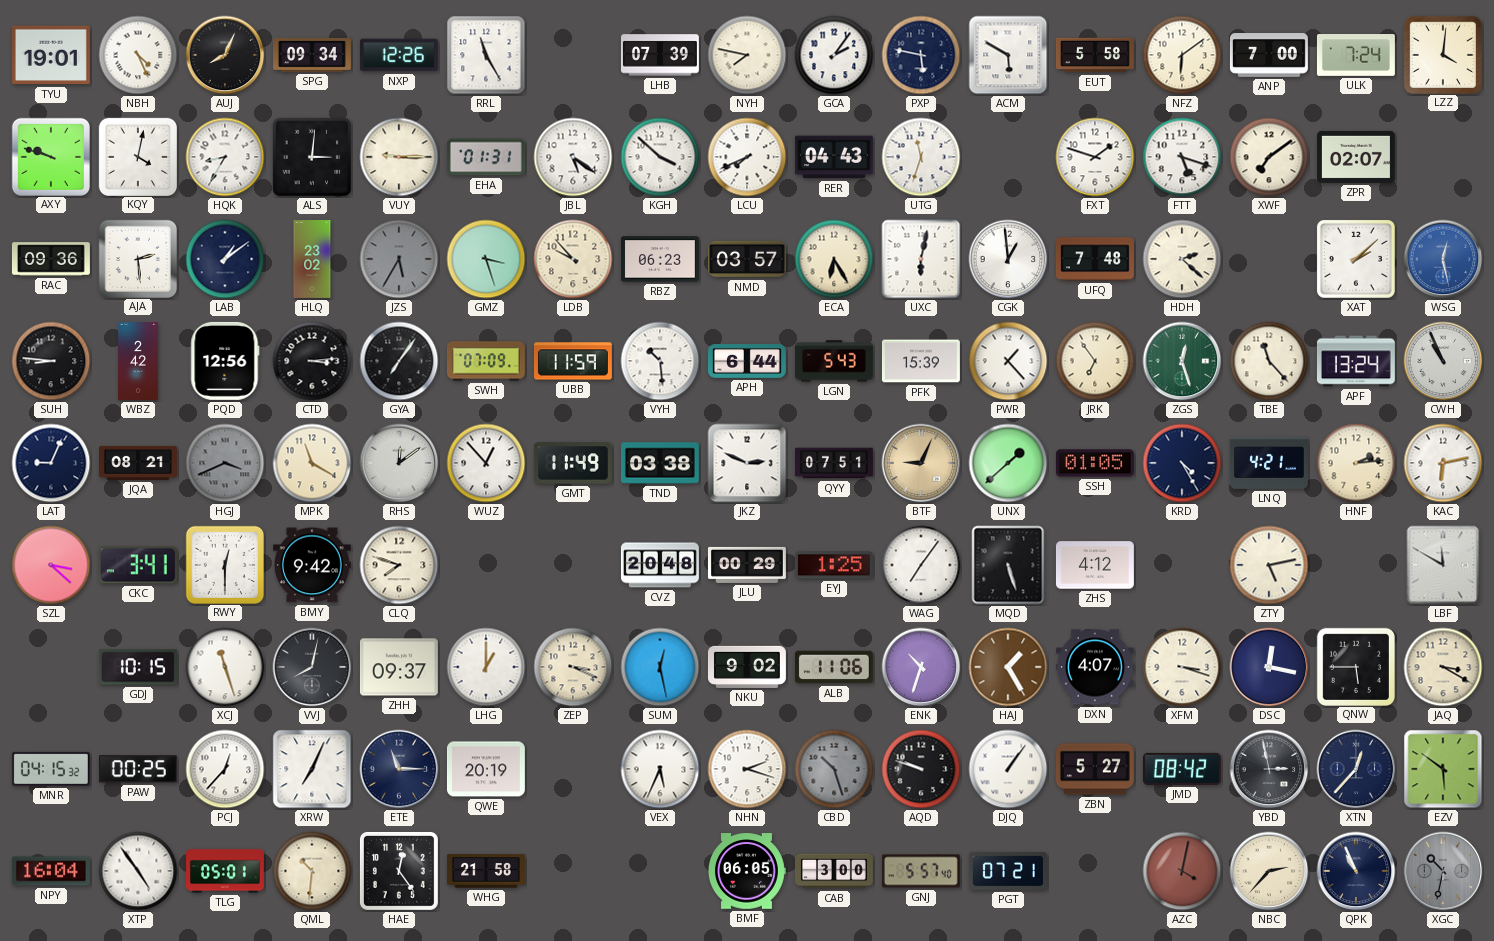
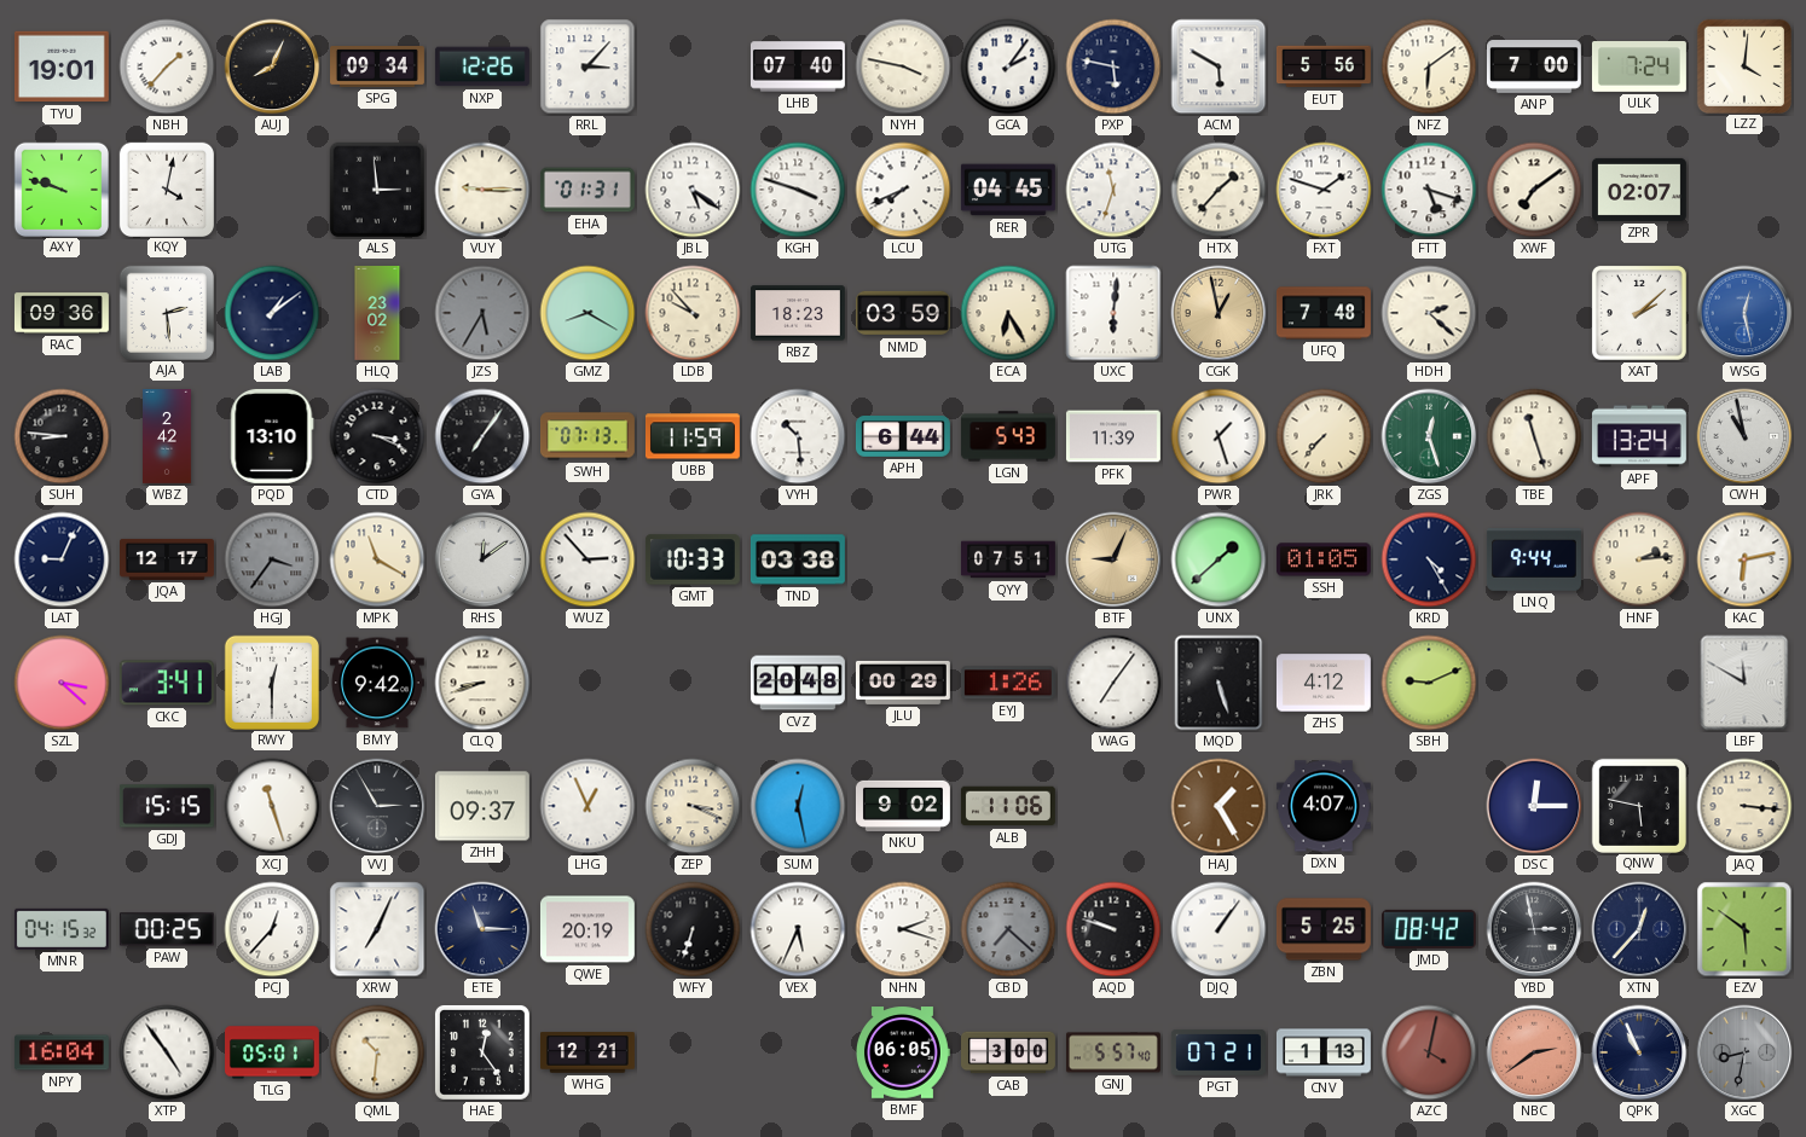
NBH: 4:26 -> 1:37
RRL: 11:25 -> 3:07
LHB: 07:39 -> 07:40
NYH: 7:47 -> 3:47
EUT: 5:58 -> 5:56
HQK: 8:35 -> none
ALS: 3:01 -> 2:59
KGH: 3:52 -> 3:48
RER: 04:43 -> 04:45
HTX: none -> 1:37
GMZ: 3:27 -> 8:20
RBZ: 06:23 -> 18:23
NMD: 03:57 -> 03:59
UXC: 6:02 -> 6:01
CGK: 12:59 -> 12:58
CGK dial: white -> champagne
PQD: 12:56 -> 13:10
CTD: 3:14 -> 3:19
SWH: 07:09 -> 07:13
PFK: 15:39 -> 11:39
PWR: 1:23 -> 1:27
JRK: 6:54 -> 7:37
TBE: 11:23 -> 11:27
CWH: 10:56 -> 10:58
JQA: 08:21 -> 12:17
HGJ: 3:41 -> 3:36
WUZ: 12:53 -> 2:53
GMT: 11:49 -> 10:33
JKZ: 2:49 -> none
LNQ: 4:21 -> 9:44
CLQ: 7:48 -> 8:42
EYJ: 1:25 -> 1:26
SBH: none -> 9:11
ZTY: 5:13 -> none
GDJ: 10:15 -> 15:15
VVJ: 8:02 -> 2:55
LHG: 1:00 -> 12:56
ENK: 10:33 -> none
XFM: 3:18 -> none
DSC: 12:17 -> 12:15
QNW: 5:45 -> 5:47
JAQ: 3:20 -> 3:16
WFY: none -> 6:33
CBD: 10:27 -> 7:22
ZBN: 5:27 -> 5:25
WHG: 21:58 -> 12:21
CNV: none -> 1:13
NBC: 2:37 -> 2:39
NBC dial: cream -> salmon
XGC: 10:32 -> 8:32
